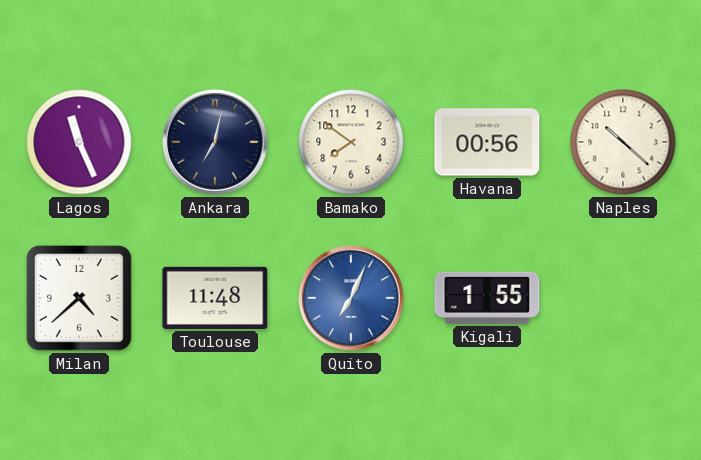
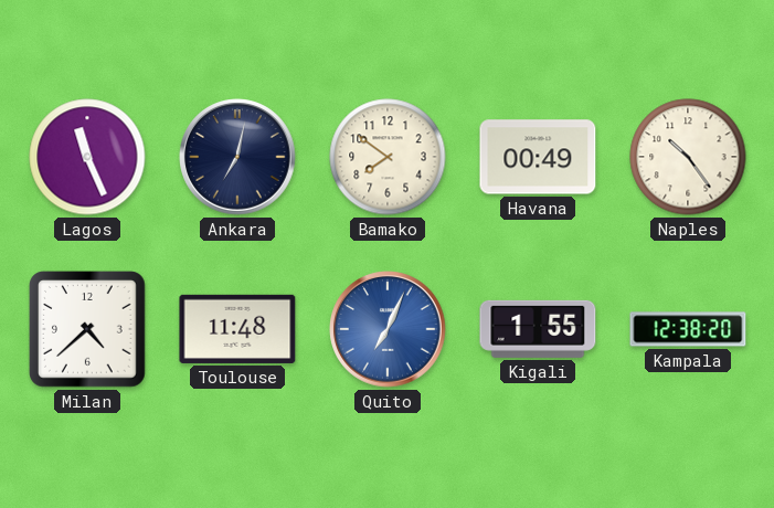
Havana: 00:56 -> 00:49
Naples: 10:22 -> 10:24
Kampala: none -> 12:38
